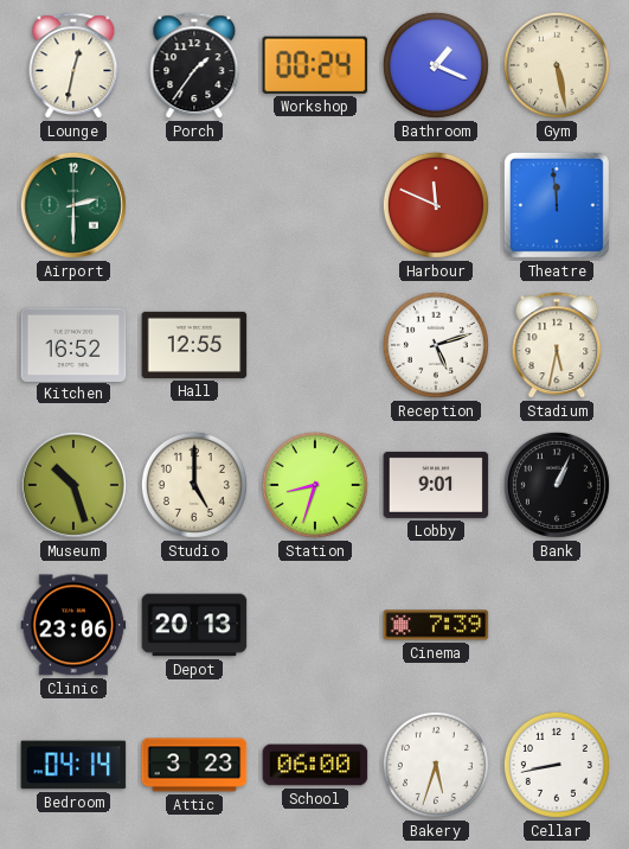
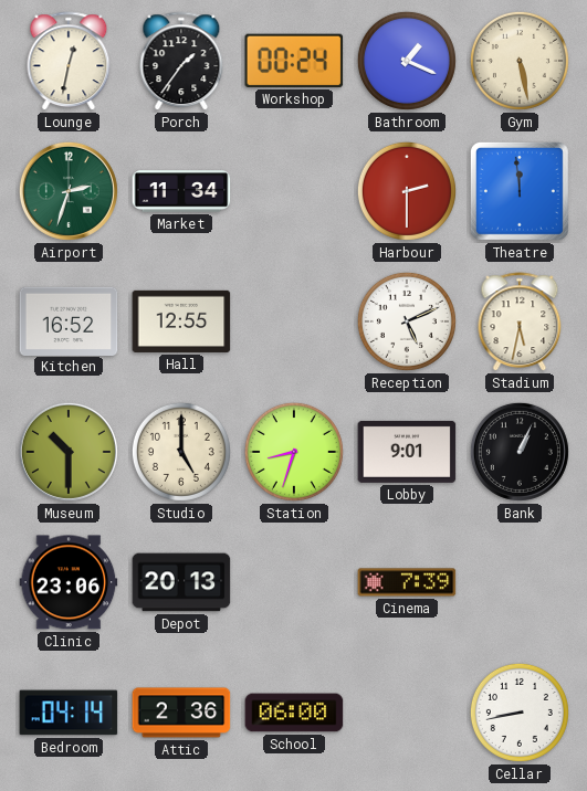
Airport: 2:30 -> 2:33
Market: none -> 11:34
Harbour: 11:49 -> 2:30
Reception: 5:12 -> 5:11
Museum: 10:27 -> 10:30
Attic: 3:23 -> 2:36
Bakery: 5:33 -> none
